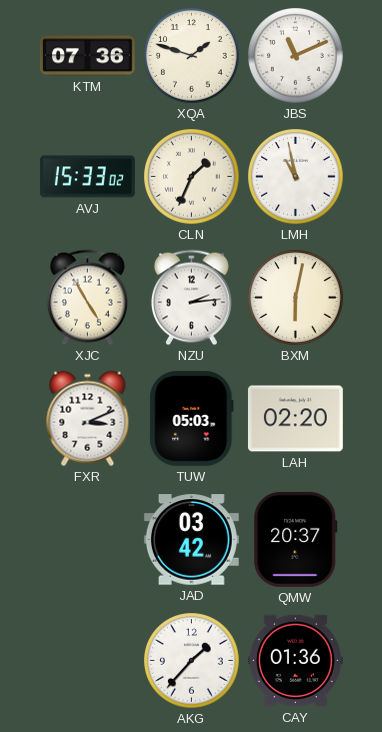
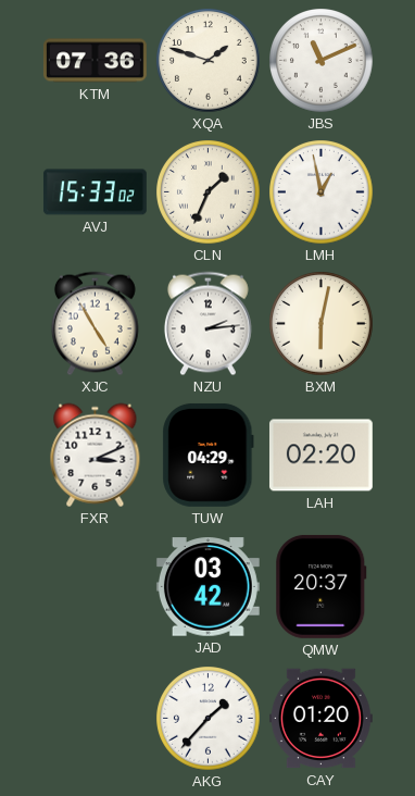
LMH: 10:58 -> 12:58
TUW: 05:03 -> 04:29
CAY: 01:36 -> 01:20
